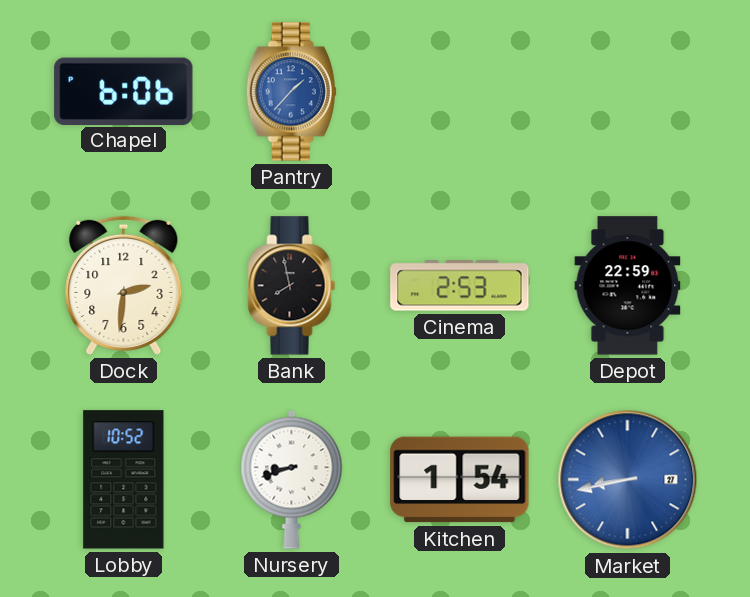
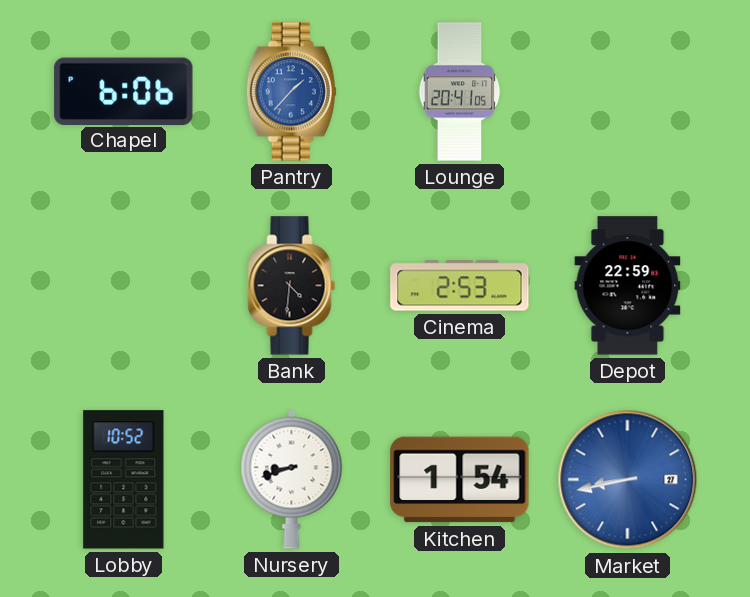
Lounge: none -> 20:41
Dock: 2:31 -> none
Bank: 7:58 -> 4:31
